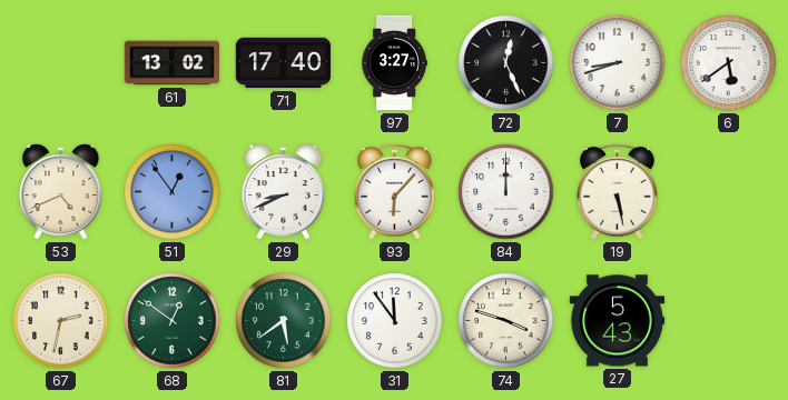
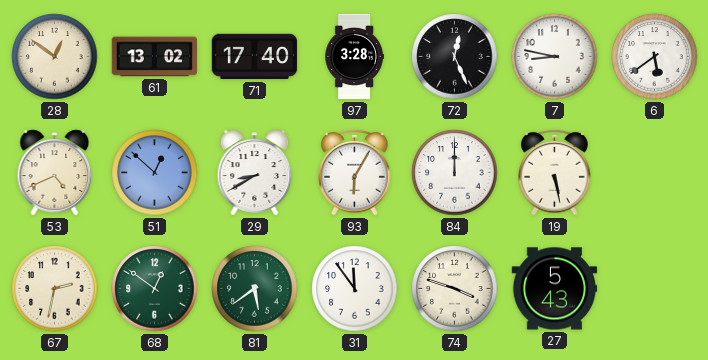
28: none -> 12:51
97: 3:27 -> 3:28
7: 8:42 -> 8:47
51: 12:54 -> 12:52
29: 8:41 -> 8:40
93: 6:07 -> 6:05
